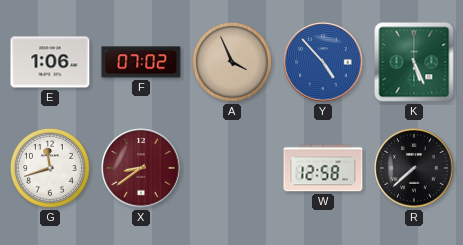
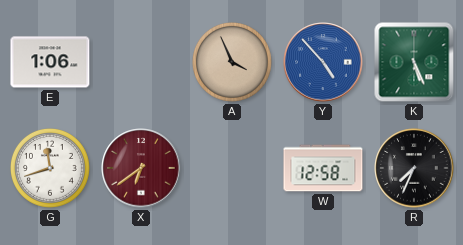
F: 07:02 -> none
X: 8:39 -> 6:39
R: 7:38 -> 7:34
